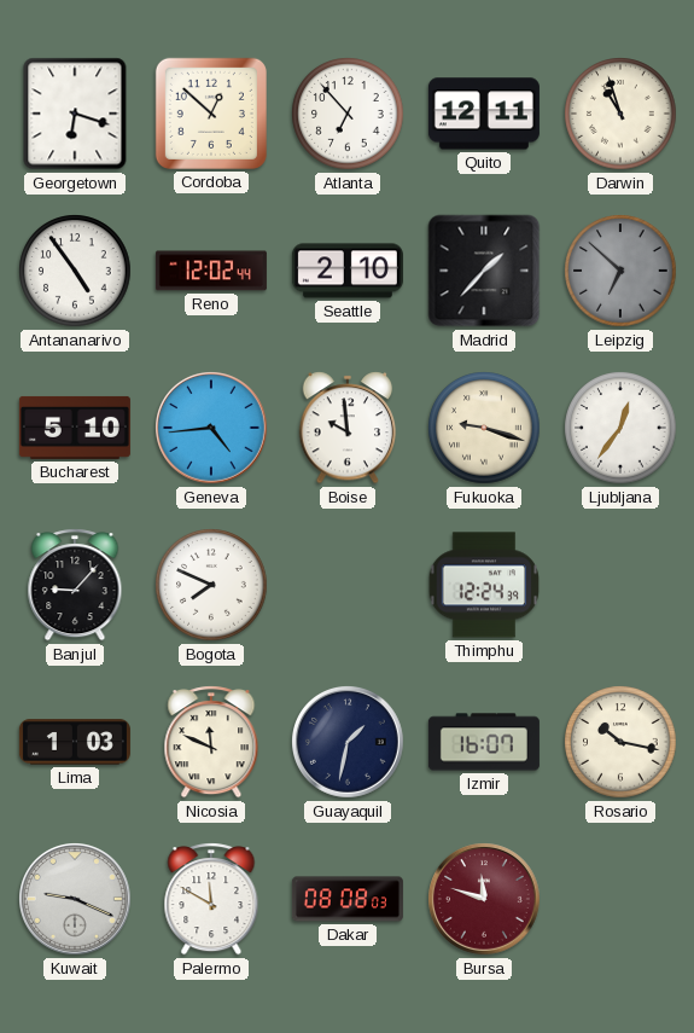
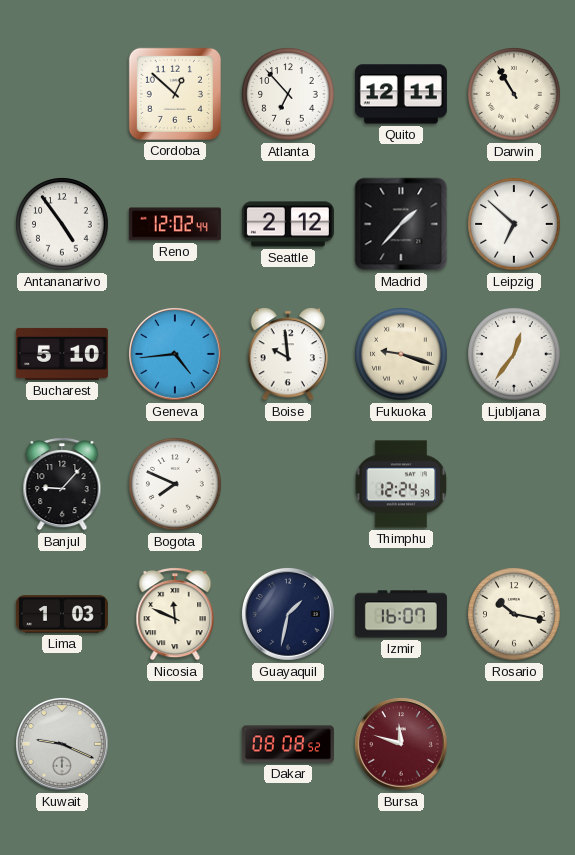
Georgetown: 6:18 -> none
Darwin: 10:57 -> 10:55
Seattle: 2:10 -> 2:12
Leipzig dial: grey -> white
Palermo: 11:50 -> none
Dakar: 08:08:03 -> 08:08:52
